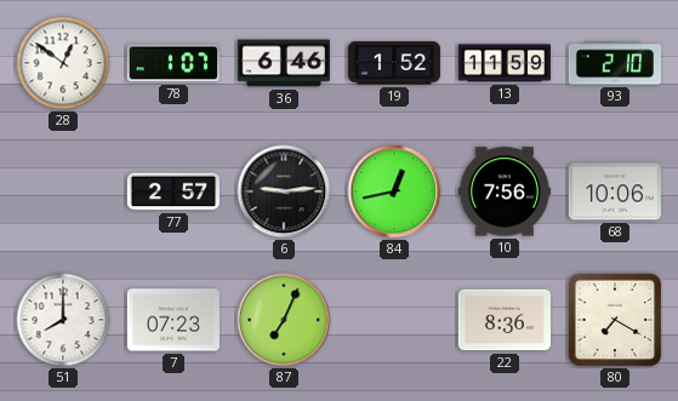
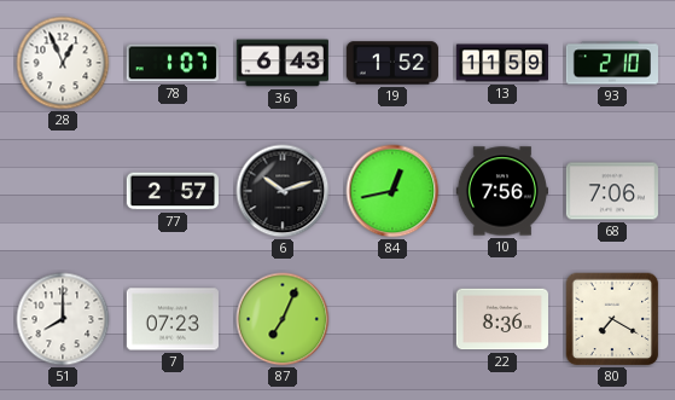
28: 12:51 -> 12:56
36: 6:46 -> 6:43
6: 9:14 -> 10:12
68: 10:06 -> 7:06
